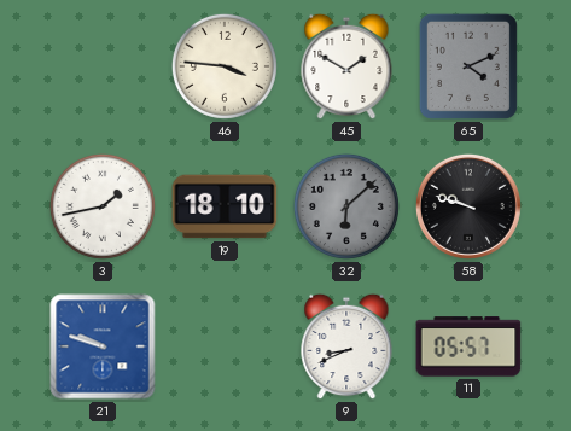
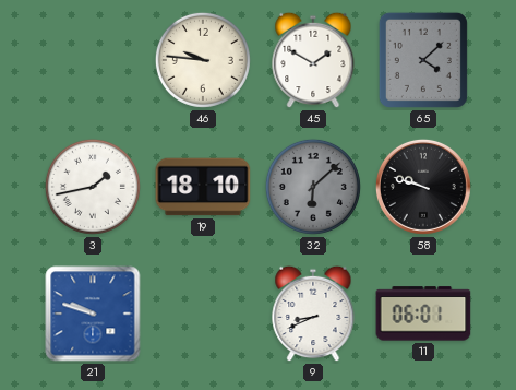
46: 3:46 -> 9:46
65: 4:11 -> 4:08
11: 05:57 -> 06:01
